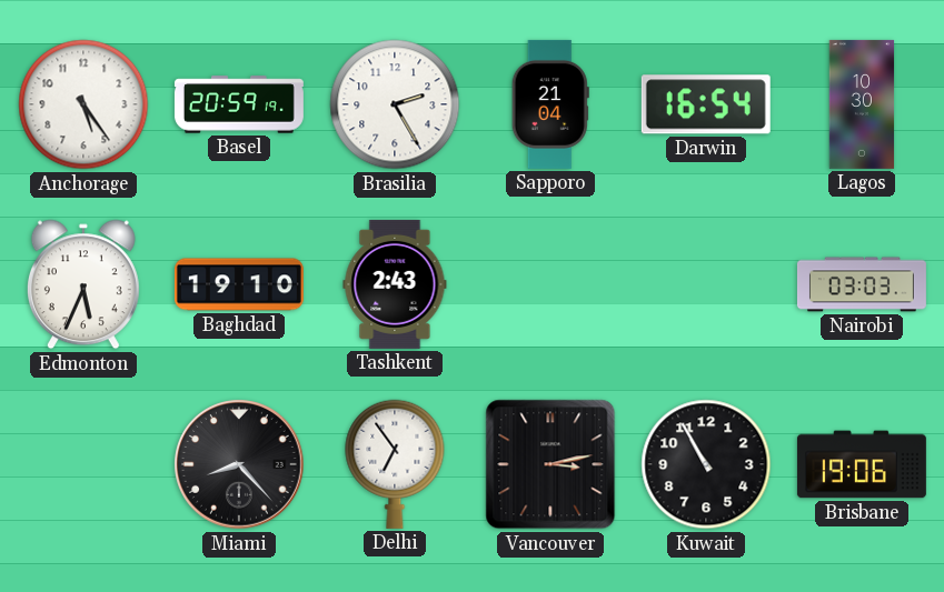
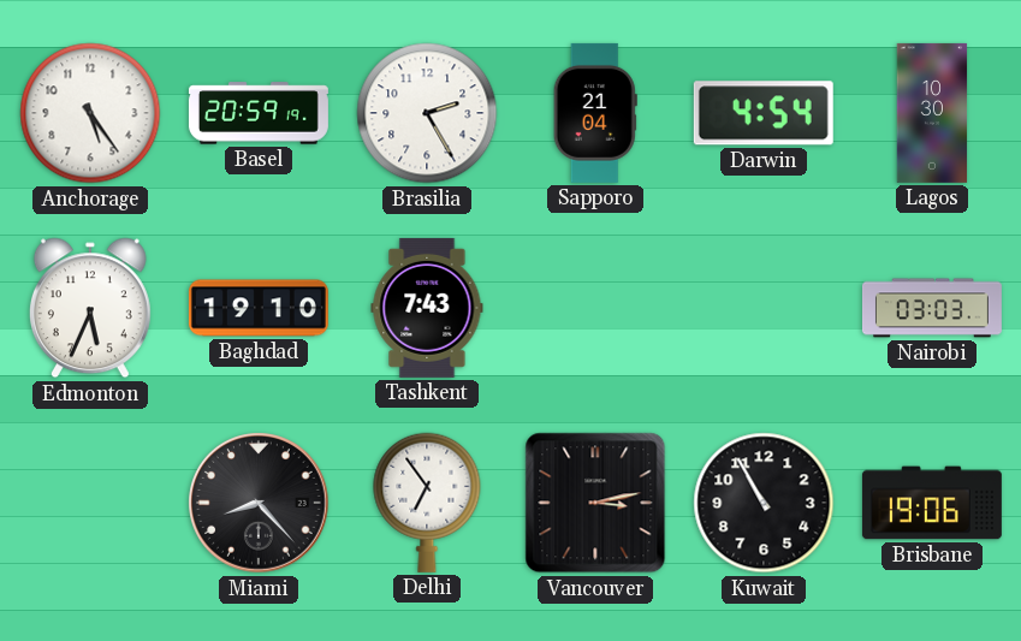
Darwin: 16:54 -> 4:54
Tashkent: 2:43 -> 7:43
